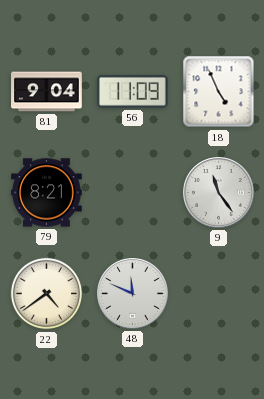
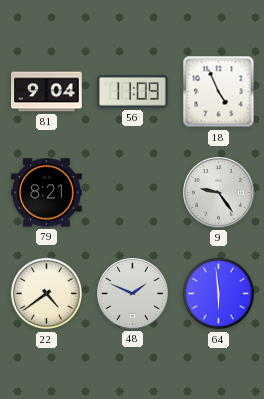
9: 11:24 -> 9:24
48: 11:49 -> 1:49
64: none -> 5:59
